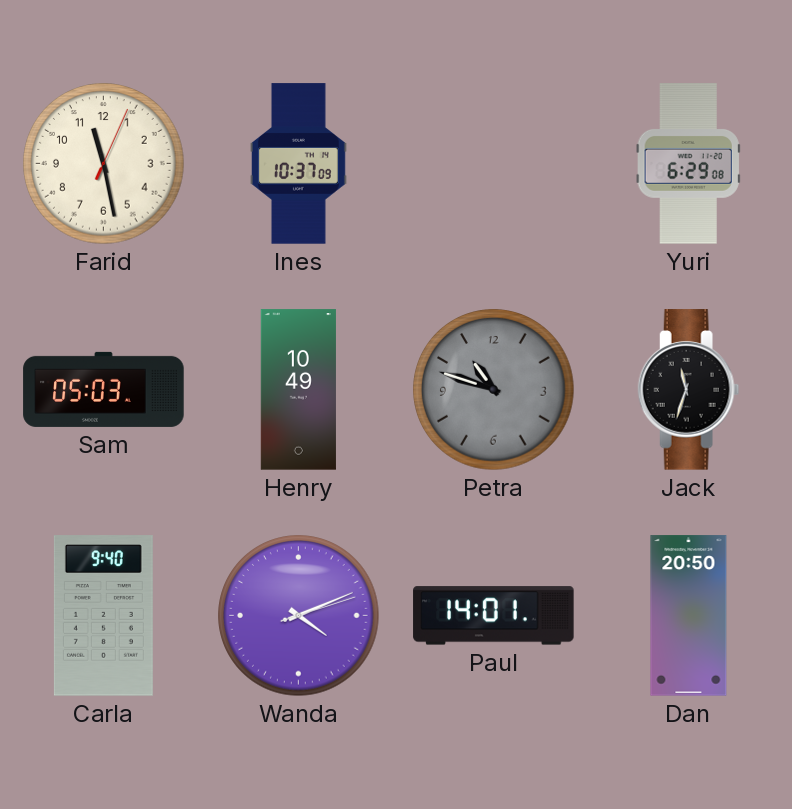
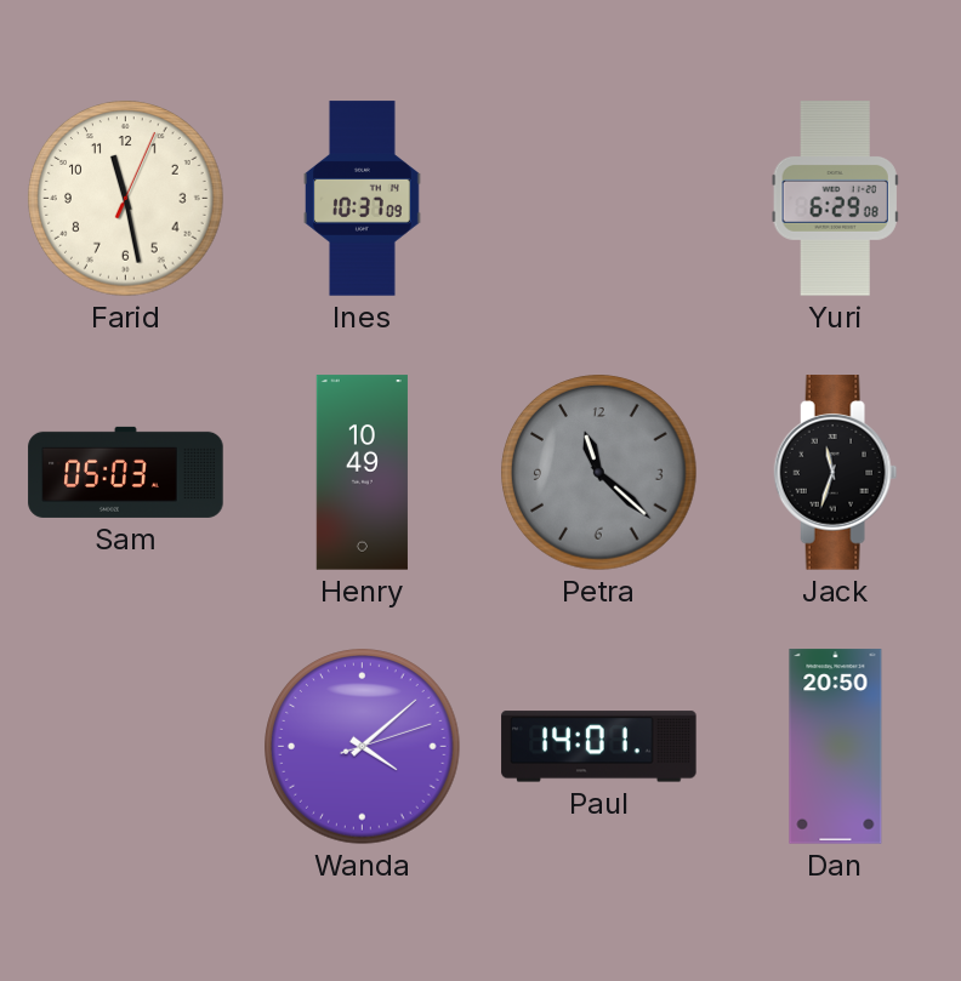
Petra: 10:48 -> 11:22
Carla: 9:40 -> none
Wanda: 4:11 -> 4:08
